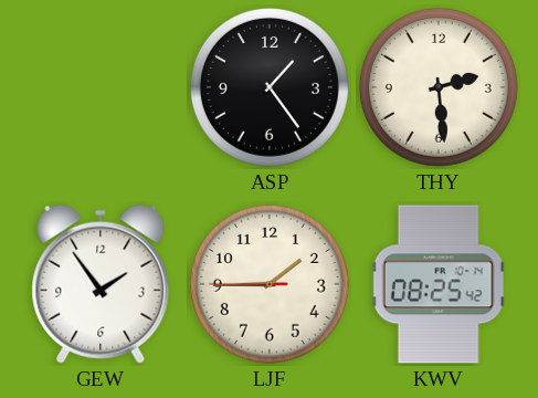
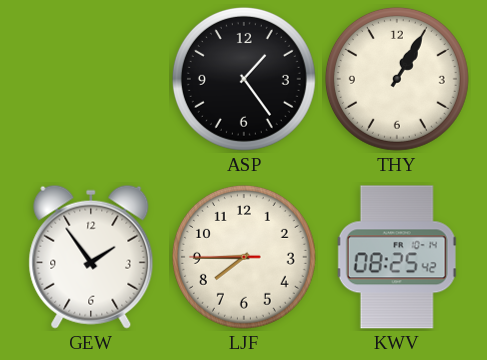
THY: 2:29 -> 1:05
LJF: 1:44 -> 7:44
